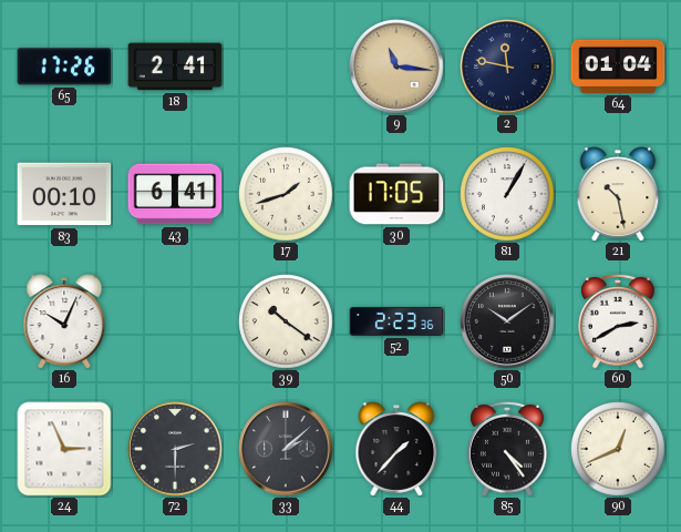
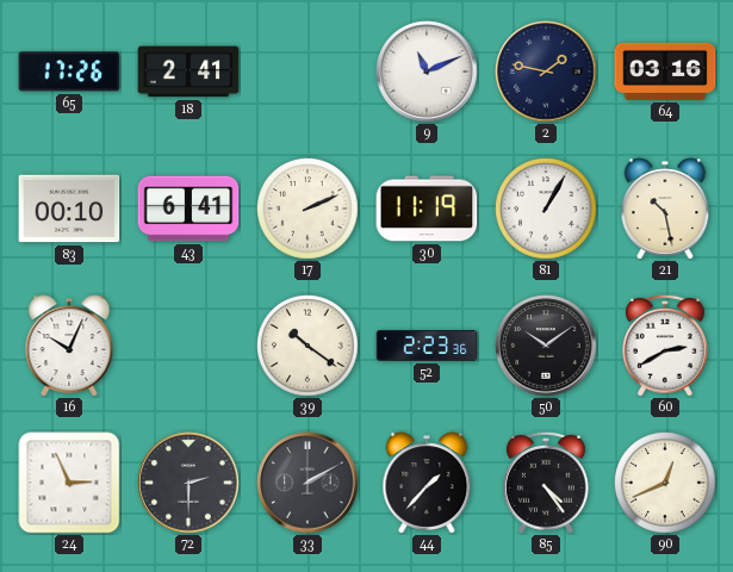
9: 11:16 -> 11:11
9 dial: champagne -> white
2: 11:47 -> 1:47
64: 01:04 -> 03:16
17: 1:42 -> 2:11
30: 17:05 -> 11:19
33: 2:08 -> 2:10
